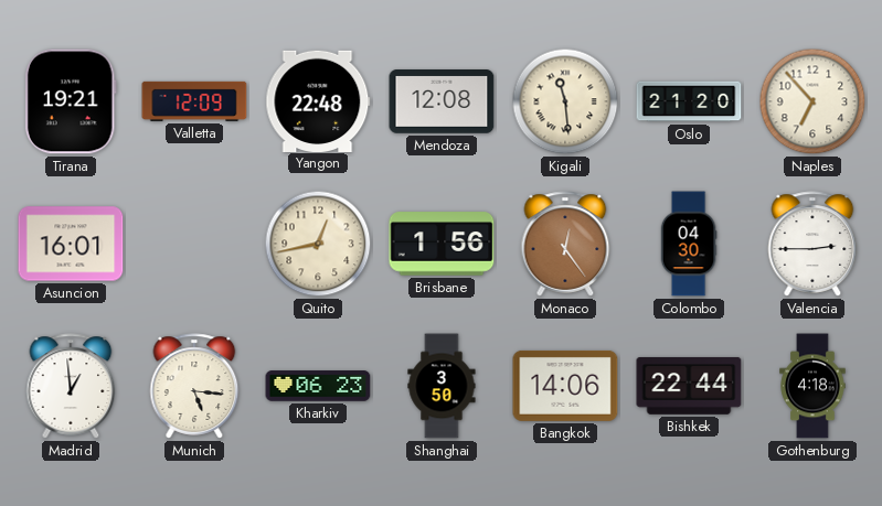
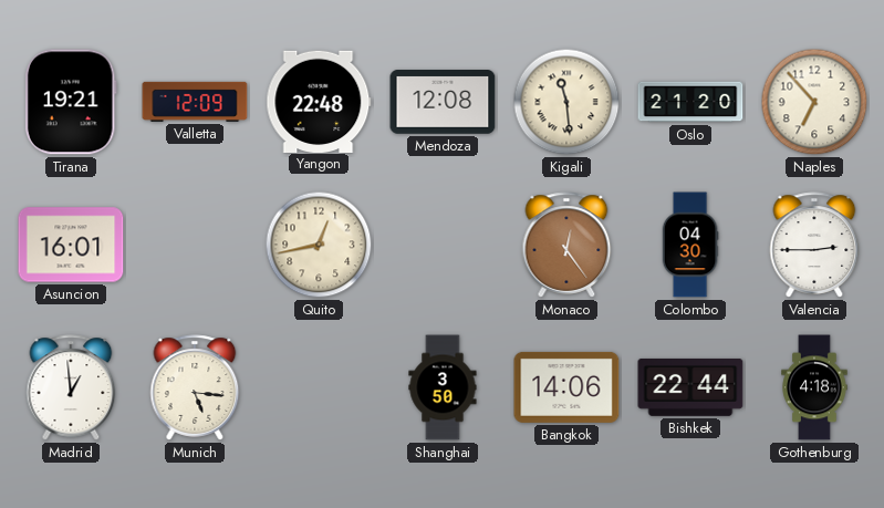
Brisbane: 1:56 -> none
Kharkiv: 06:23 -> none
